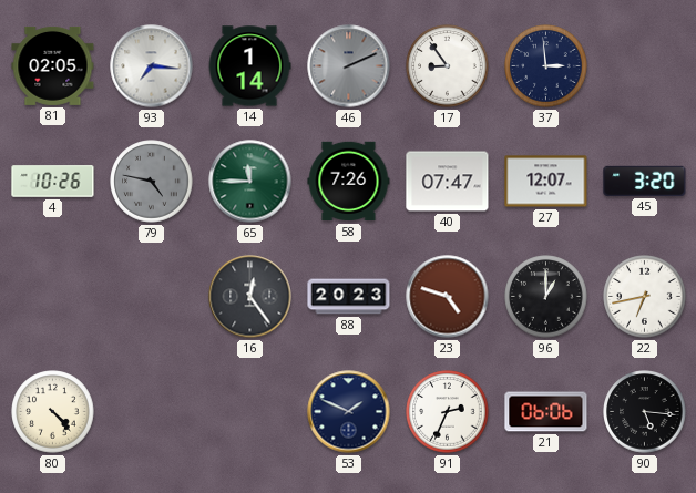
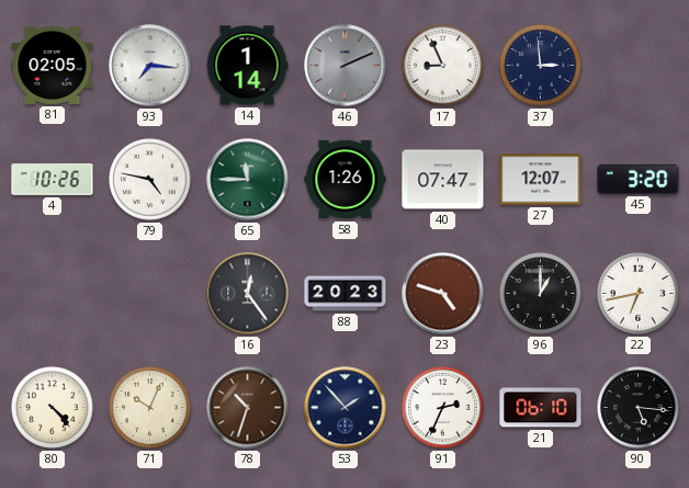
17: 8:54 -> 8:56
79 dial: grey -> white
58: 7:26 -> 1:26
71: none -> 10:04
78: none -> 10:33
53: 1:49 -> 1:53
21: 06:06 -> 06:10
